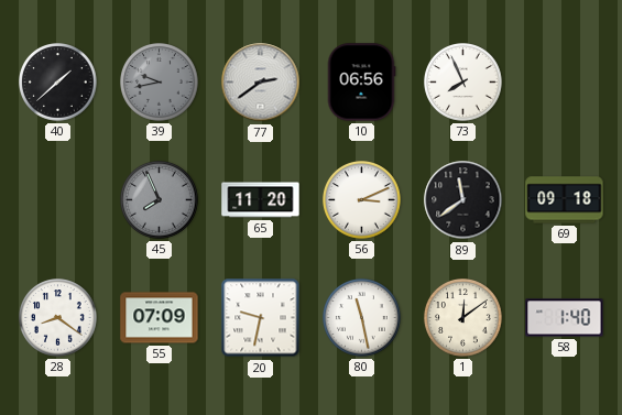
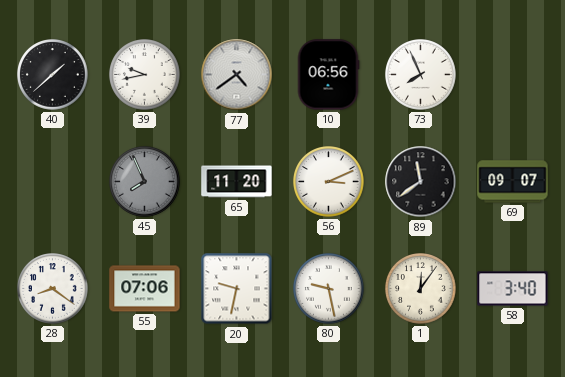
39 dial: grey -> white
77: 2:39 -> 4:39
69: 09:18 -> 09:07
55: 07:09 -> 07:06
80: 11:28 -> 9:28
1: 12:09 -> 12:06
58: 1:40 -> 3:40
